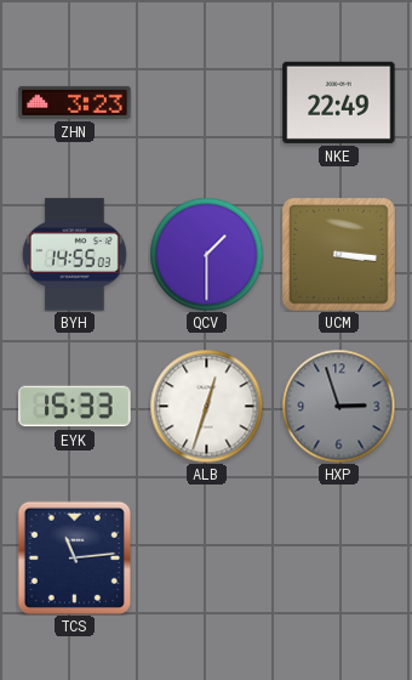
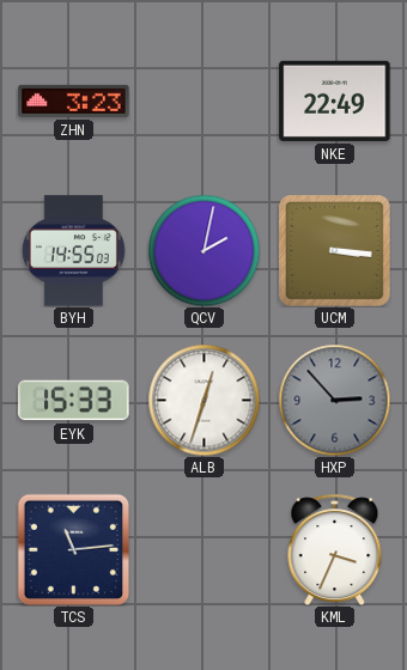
QCV: 1:30 -> 2:02
HXP: 2:57 -> 2:53
KML: none -> 3:34
